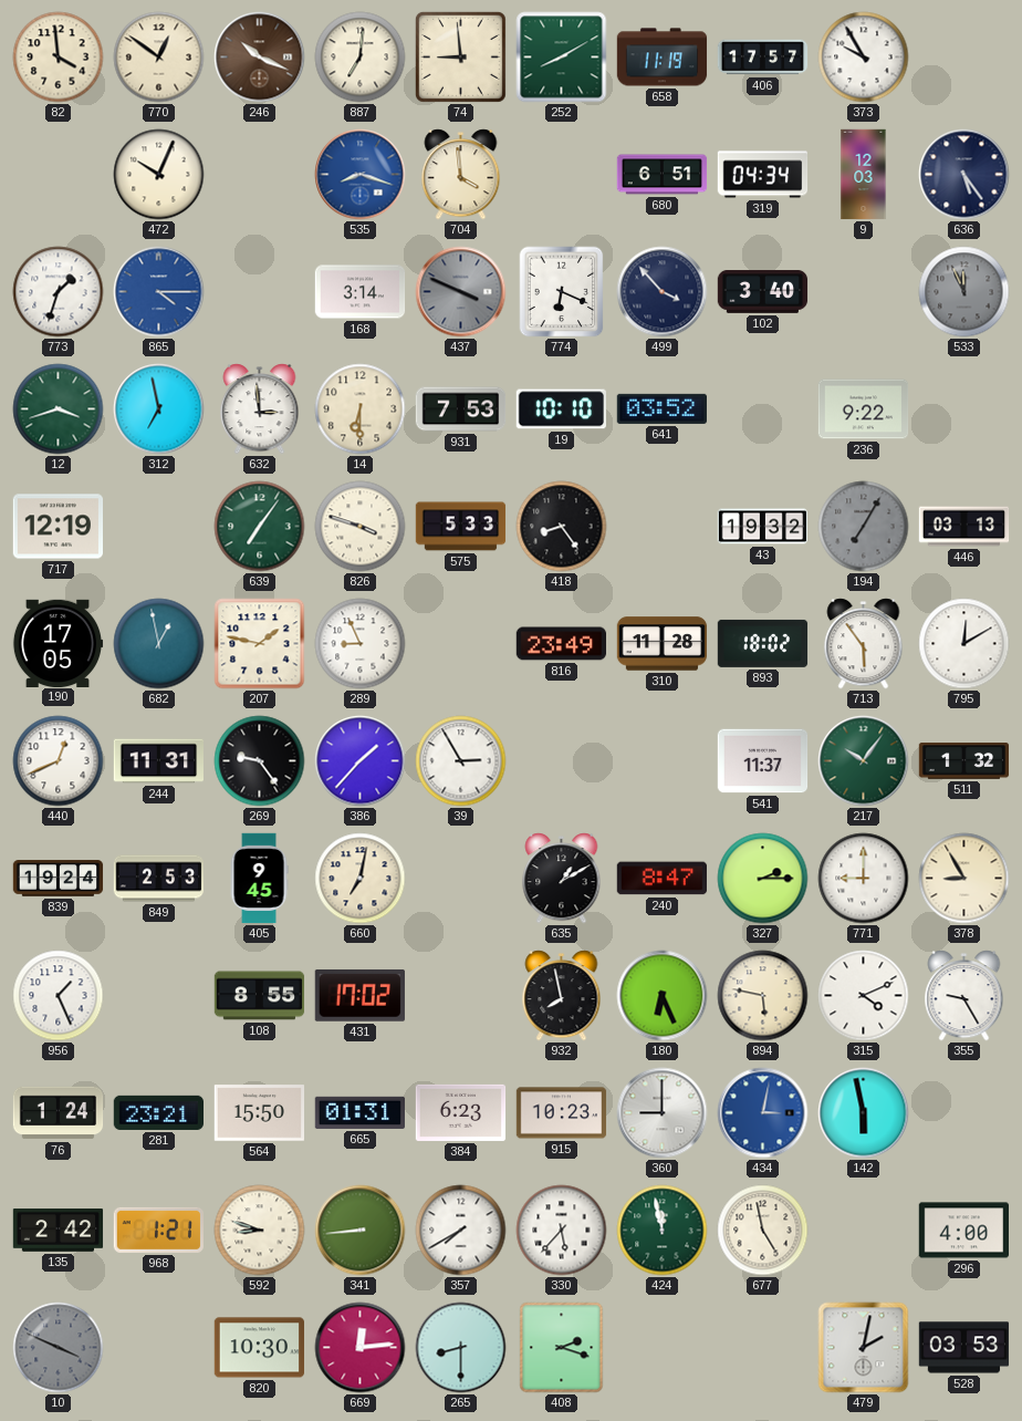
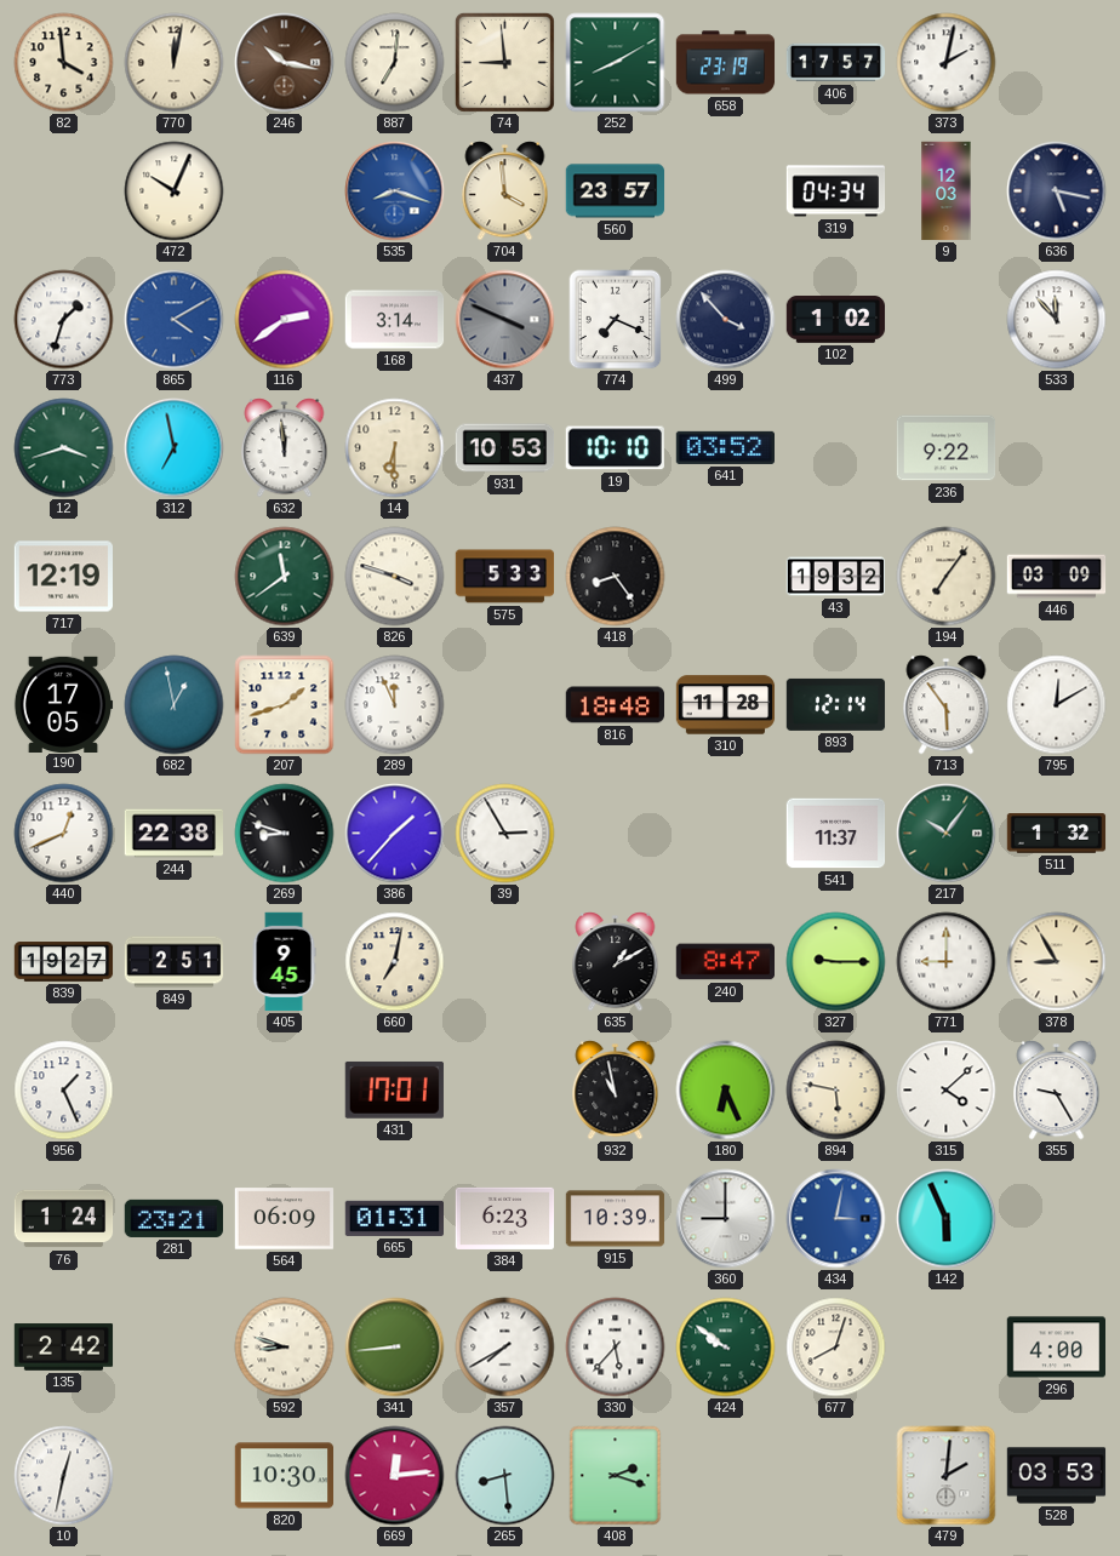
770: 12:51 -> 12:02
246: 10:19 -> 10:17
658: 11:19 -> 23:19
373: 9:55 -> 2:02
560: none -> 23:57
680: 6:51 -> none
636: 5:24 -> 5:17
865: 4:15 -> 4:10
116: none -> 2:39
774: 6:19 -> 7:19
102: 3:40 -> 1:02
533: 11:56 -> 11:53
533 dial: grey -> white
632: 2:59 -> 11:59
931: 7:53 -> 10:53
639: 7:06 -> 11:39
194: 7:05 -> 7:06
194 dial: grey -> cream
446: 03:13 -> 03:09
207: 1:47 -> 1:42
289: 8:56 -> 11:56
816: 23:49 -> 18:48
893: 18:02 -> 12:14
244: 11:31 -> 22:38
269: 9:24 -> 8:48
839: 19:24 -> 19:27
849: 2:53 -> 2:51
327: 2:15 -> 9:15
108: 8:55 -> none
431: 17:02 -> 17:01
932: 7:58 -> 10:58
315: 4:11 -> 4:08
564: 15:50 -> 06:09
915: 10:23 -> 10:39
142: 5:58 -> 5:56
968: 1:21 -> none
424: 11:58 -> 9:51
677: 4:58 -> 8:03
10: 3:49 -> 12:32
10 dial: grey -> white
265: 8:30 -> 8:29
479: 2:02 -> 2:01
